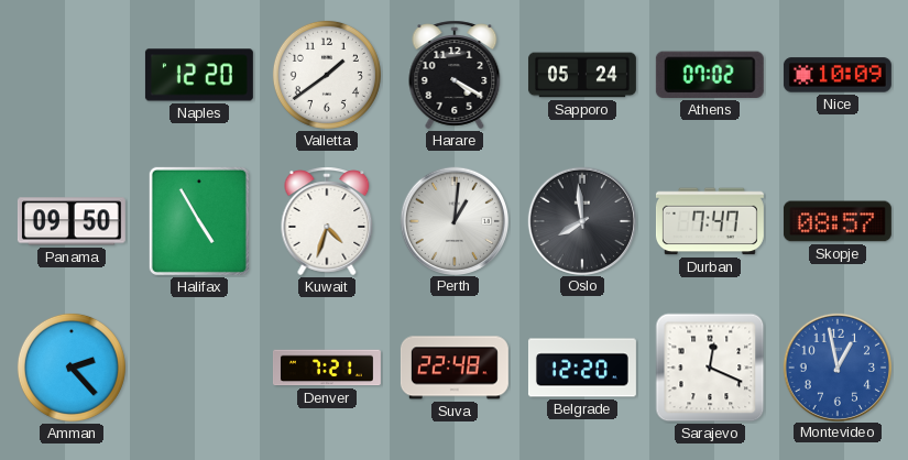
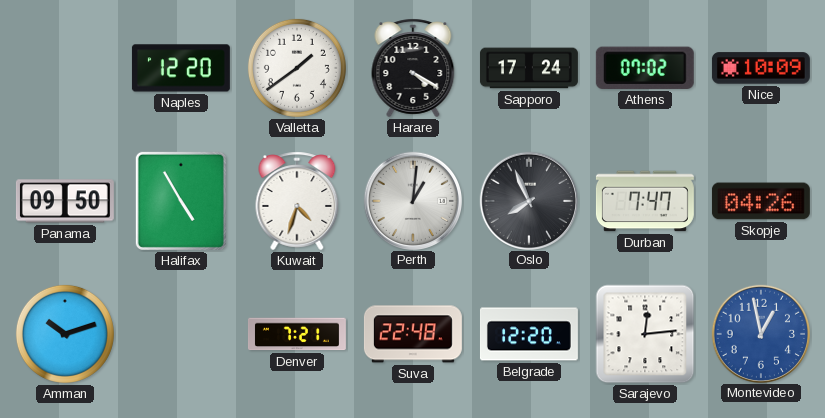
Sapporo: 05:24 -> 17:24
Oslo: 7:59 -> 7:56
Skopje: 08:57 -> 04:26
Amman: 2:23 -> 10:12
Sarajevo: 12:19 -> 12:14
